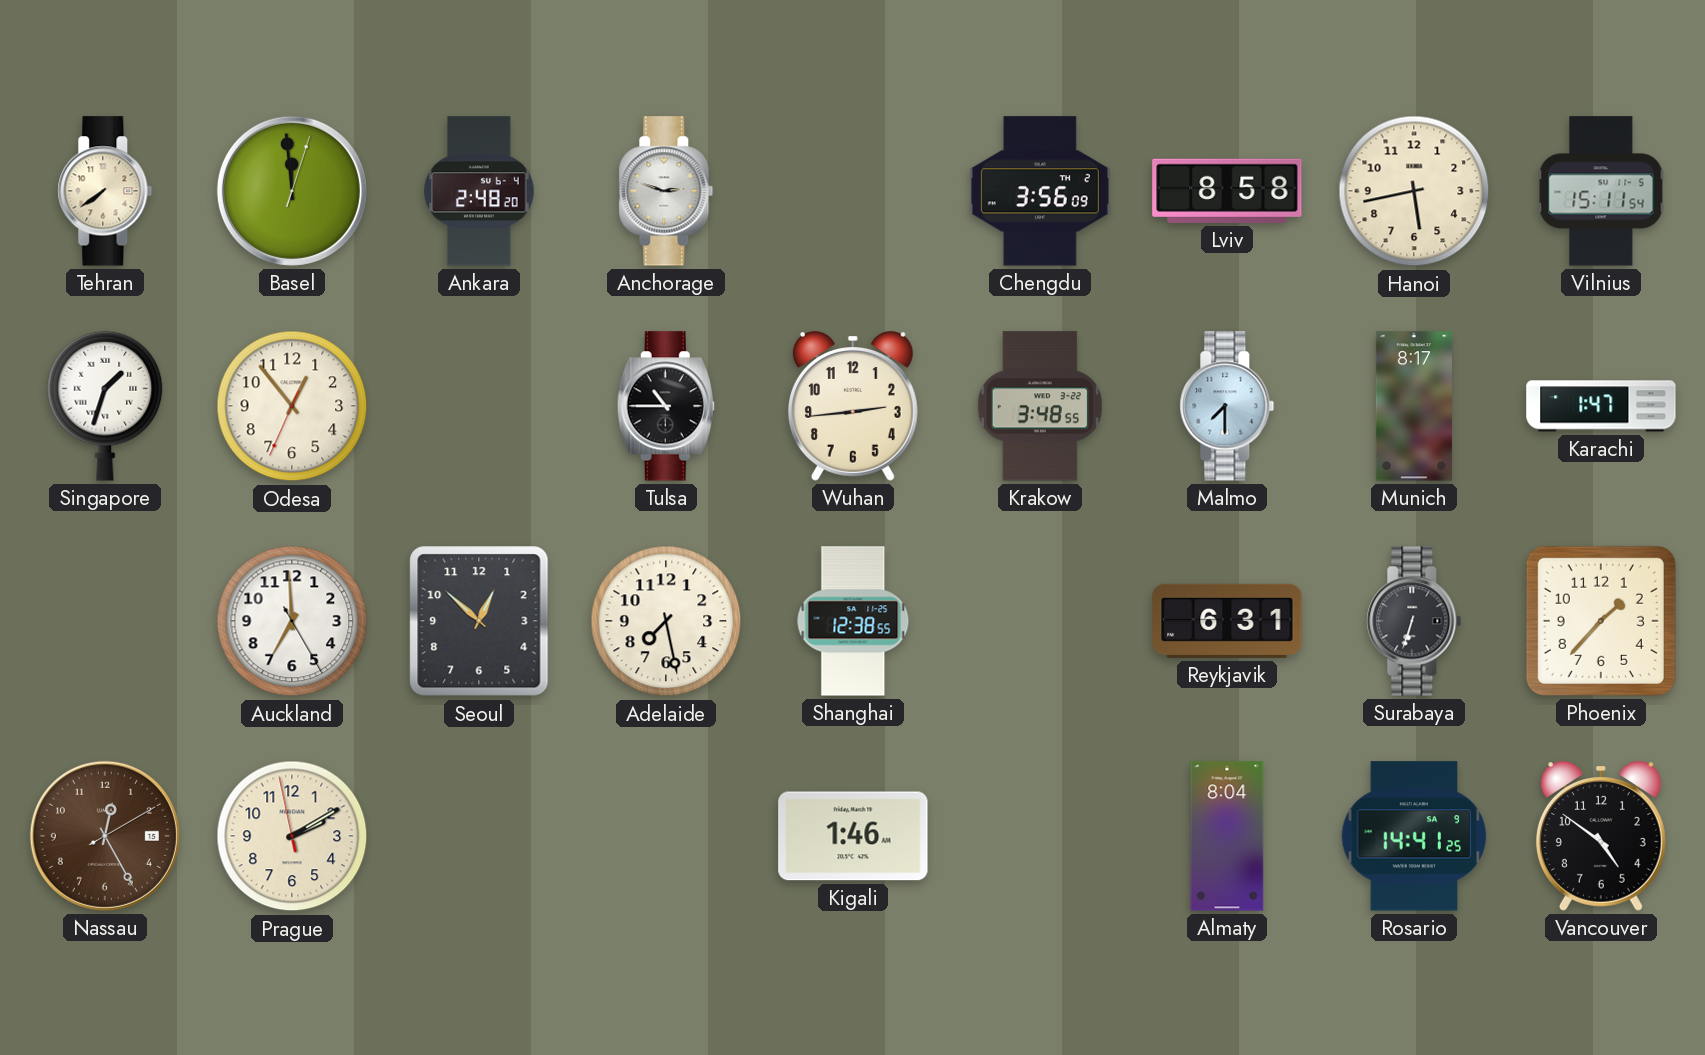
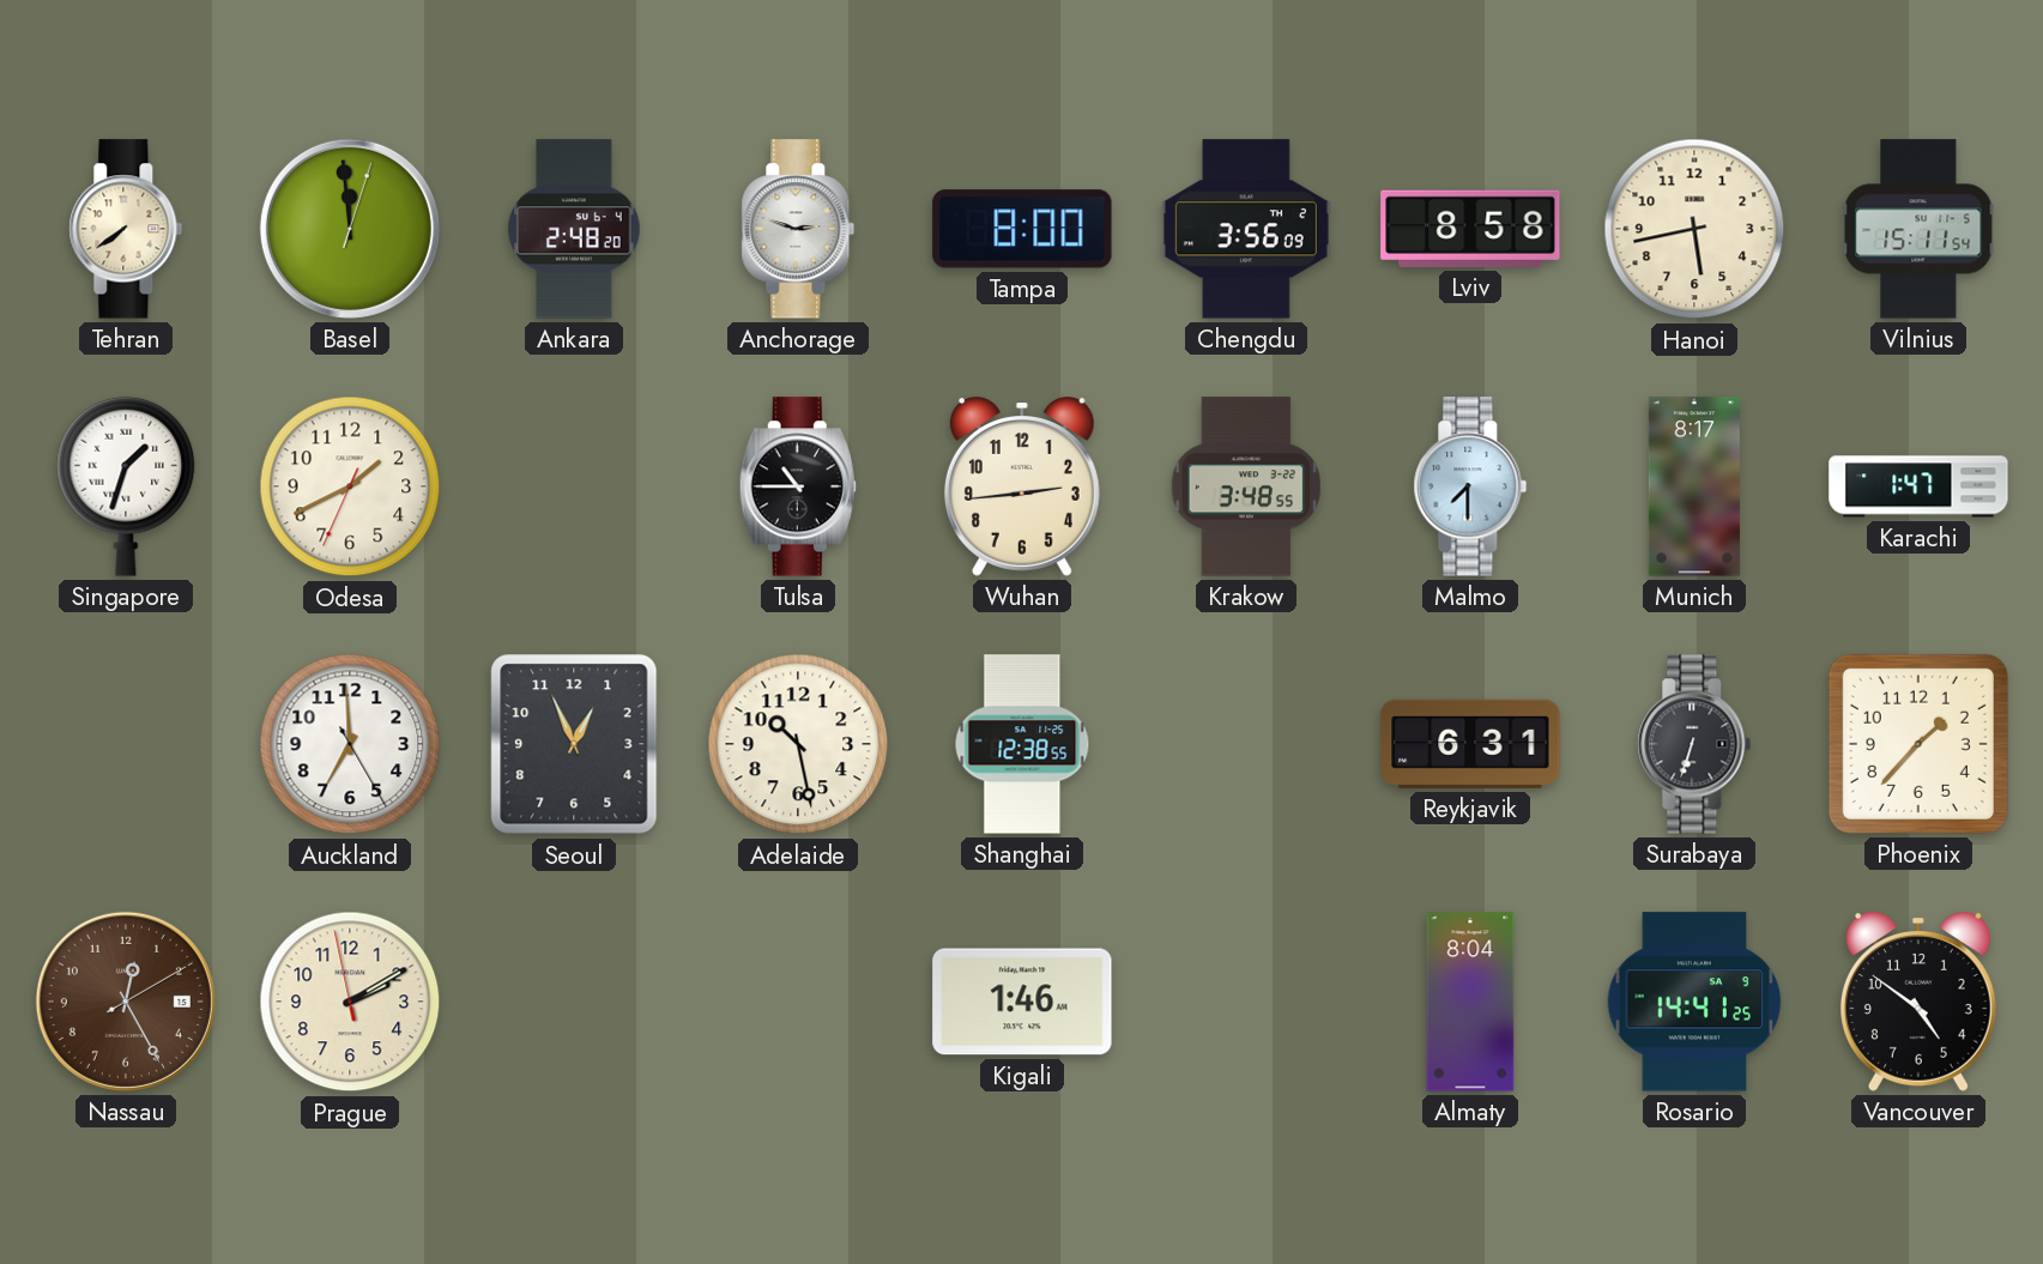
Tampa: none -> 8:00
Odesa: 12:53 -> 1:40
Seoul: 12:52 -> 12:56
Adelaide: 7:28 -> 10:28
